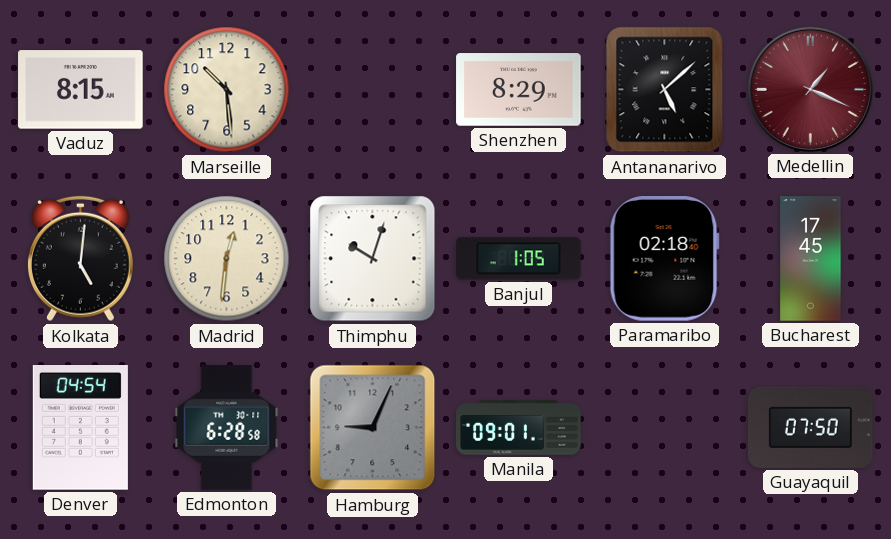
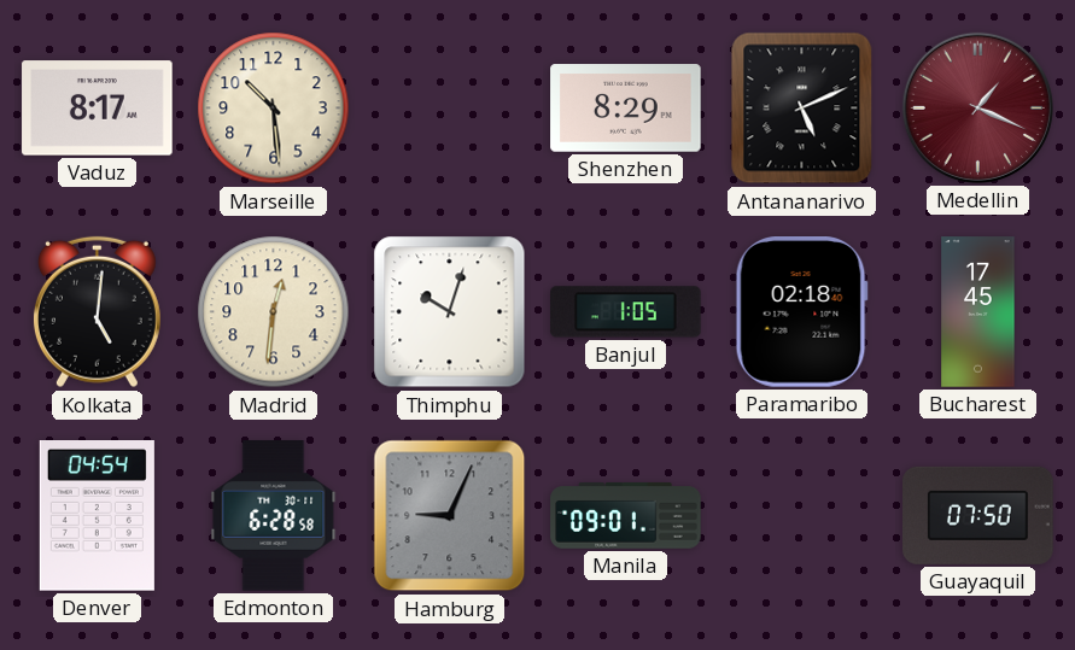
Vaduz: 8:15 -> 8:17
Antananarivo: 5:08 -> 5:11
